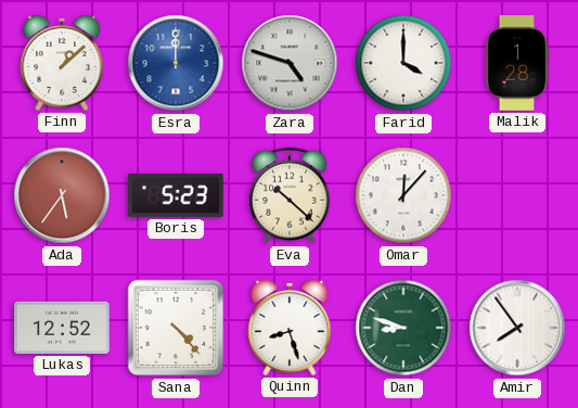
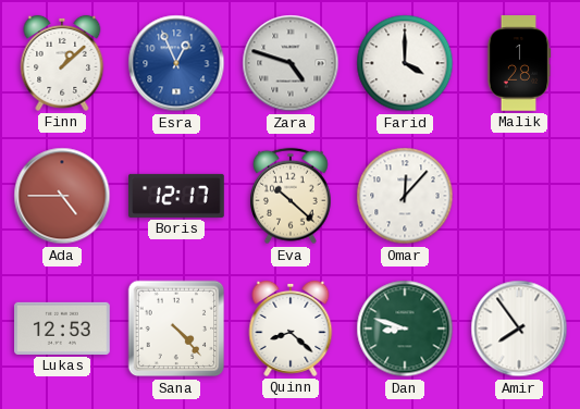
Esra: 12:00 -> 12:56
Ada: 5:36 -> 4:45
Boris: 5:23 -> 12:17
Lukas: 12:52 -> 12:53
Quinn: 8:27 -> 8:22
